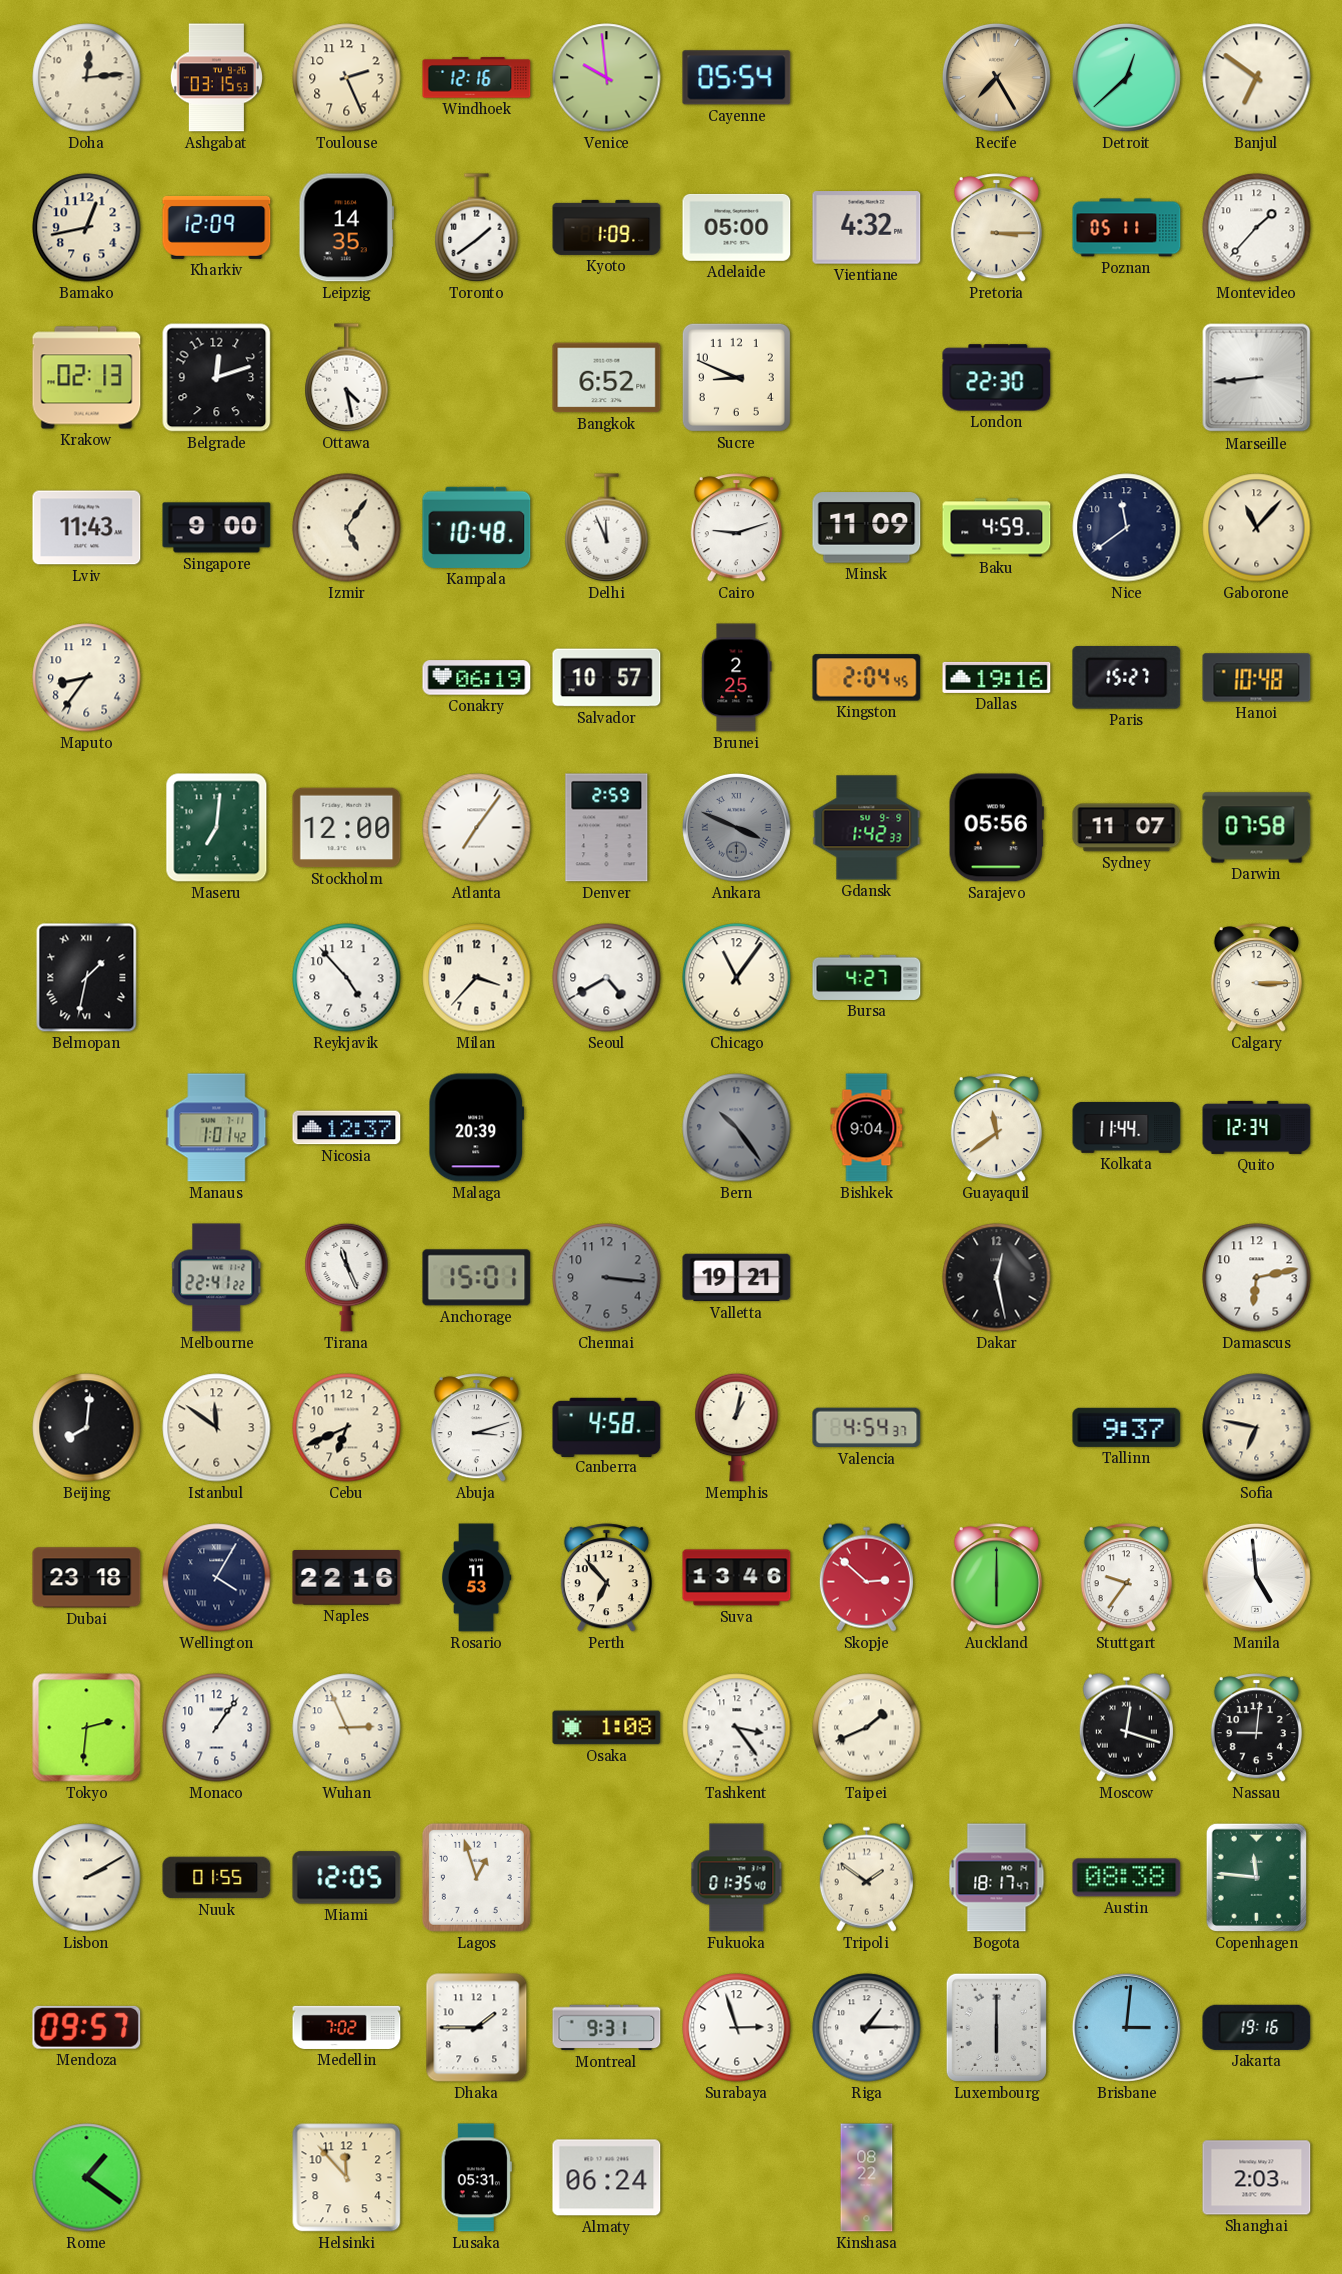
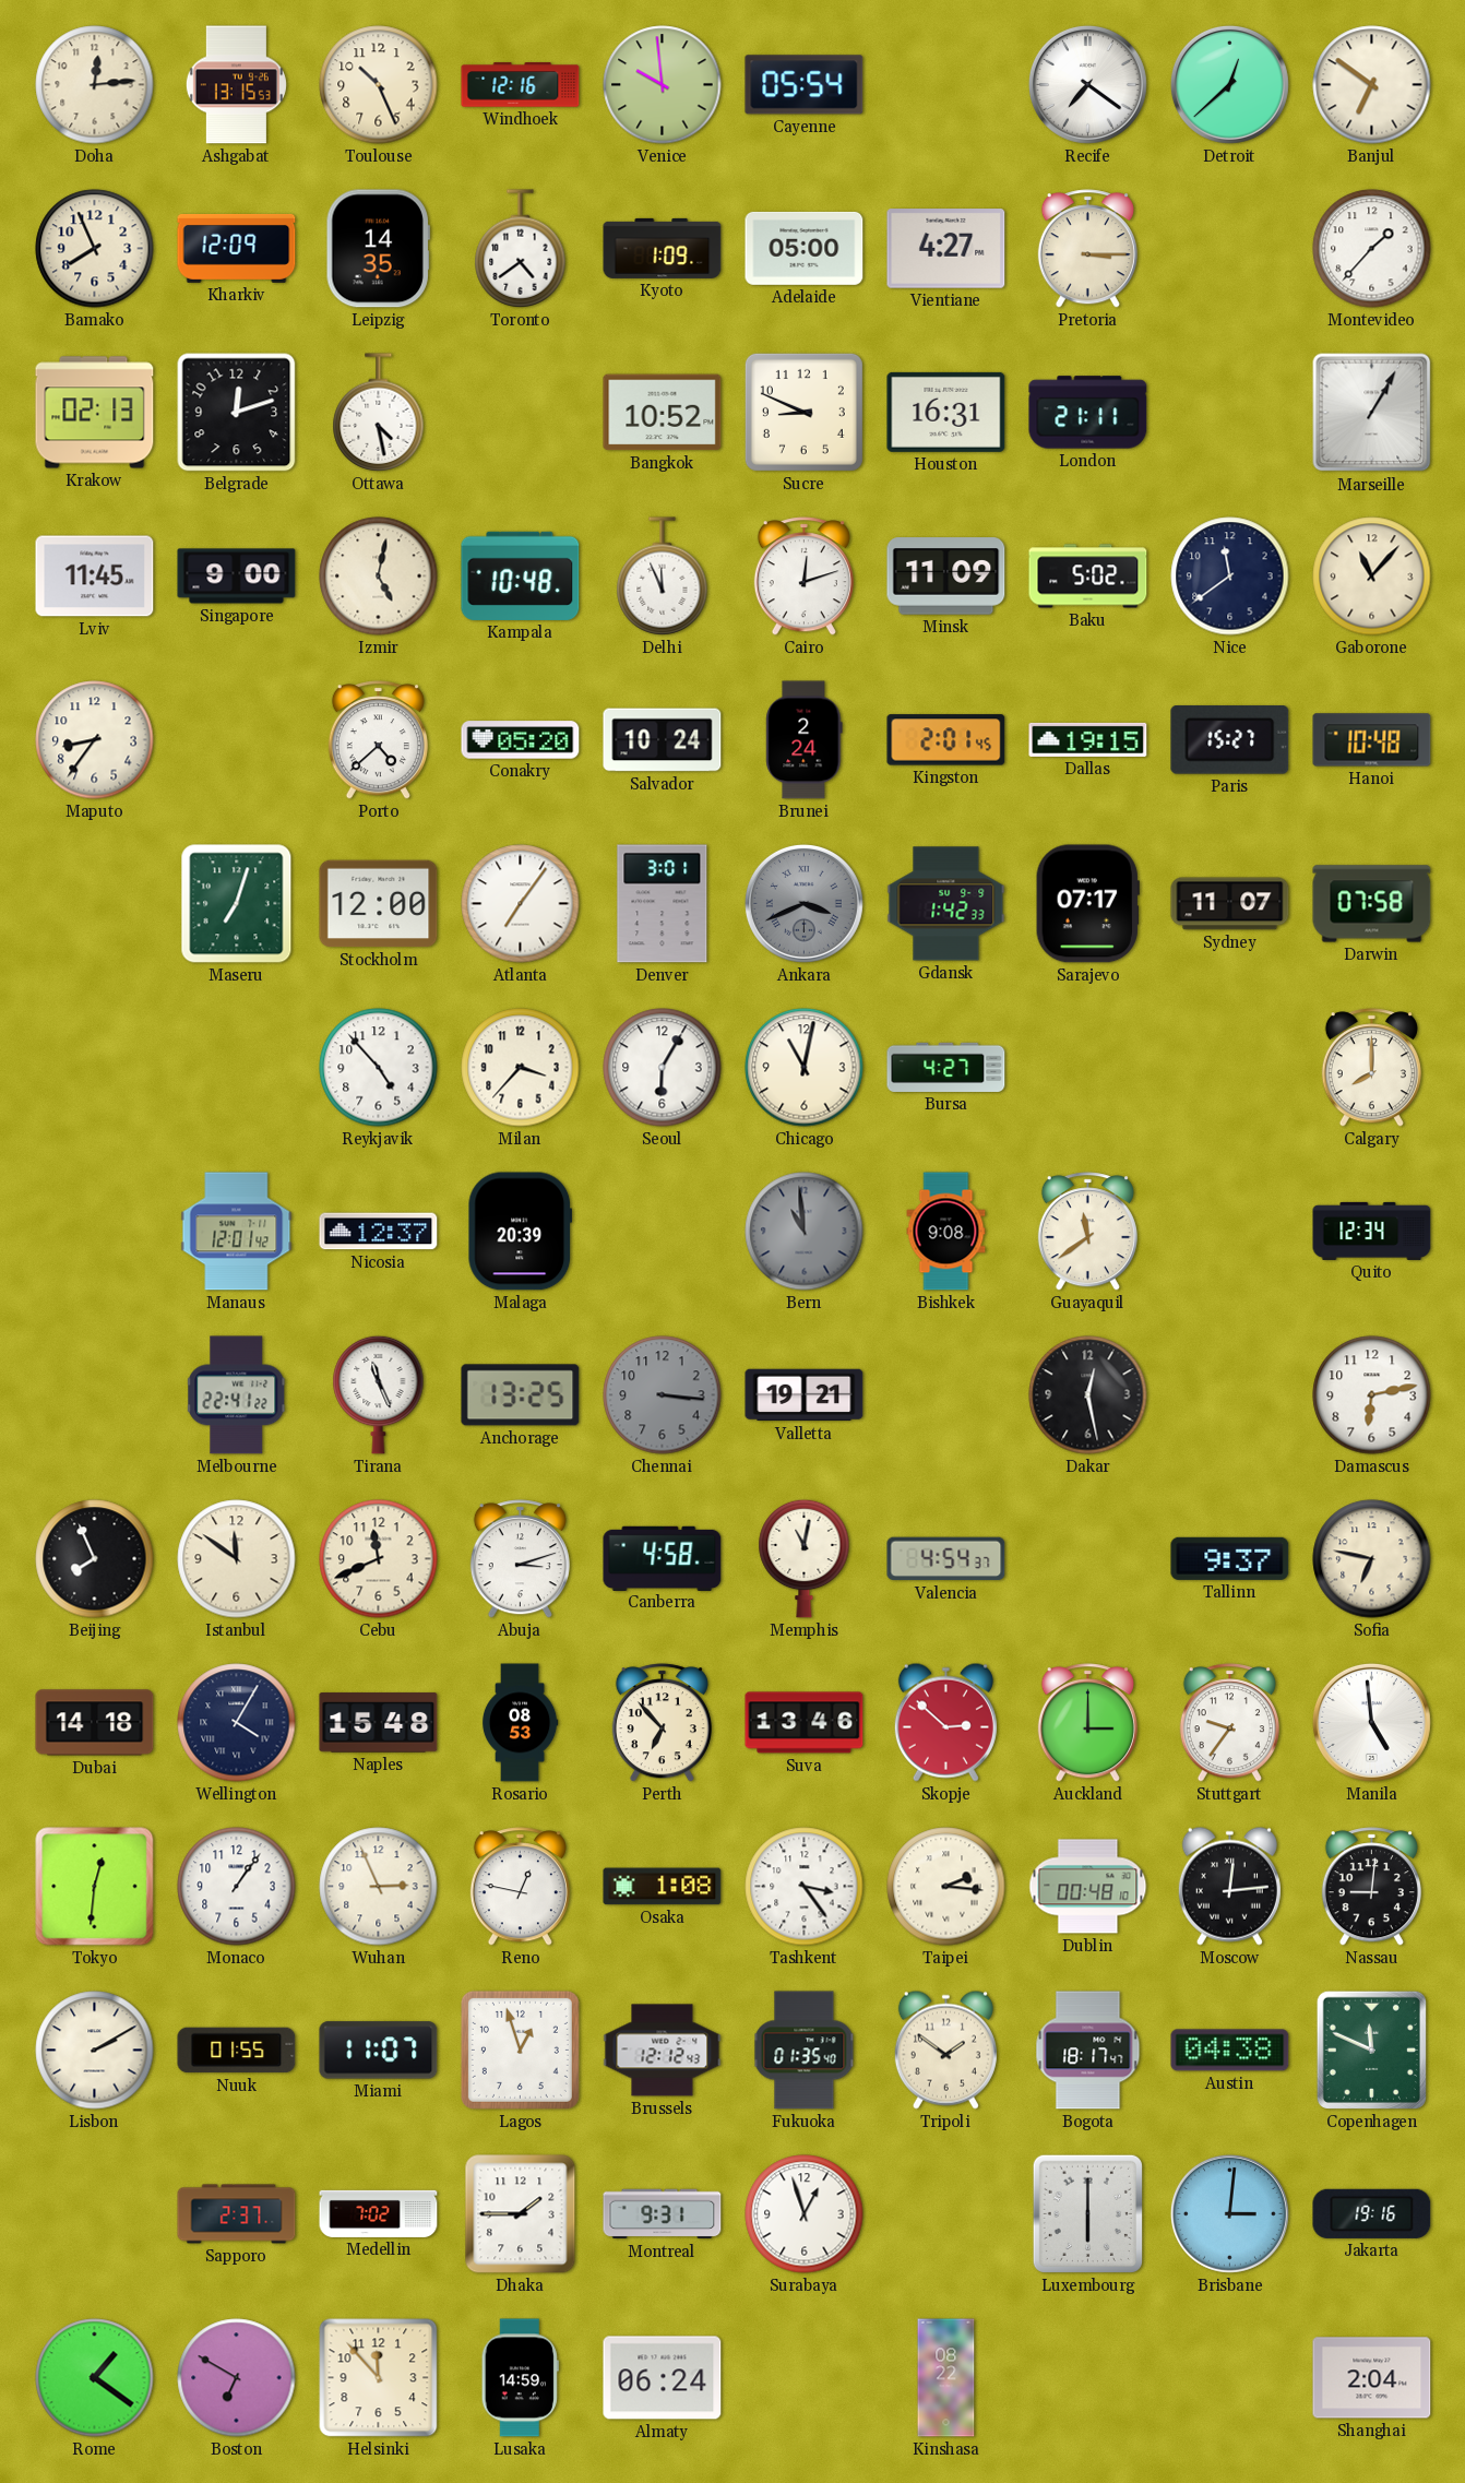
Ashgabat: 03:15 -> 13:15
Toulouse: 2:26 -> 10:26
Recife: 7:25 -> 7:21
Recife dial: champagne -> white
Bamako: 12:43 -> 7:56
Toronto: 1:39 -> 4:39
Vientiane: 4:32 -> 4:27
Poznan: 05:11 -> none
Bangkok: 6:52 -> 10:52
Houston: none -> 16:31
London: 22:30 -> 21:11
Marseille: 8:44 -> 1:05
Lviv: 11:43 -> 11:45
Izmir: 5:06 -> 5:02
Cairo: 9:12 -> 12:12
Baku: 4:59 -> 5:02
Porto: none -> 4:38
Conakry: 06:19 -> 05:20
Salvador: 10:57 -> 10:24
Brunei: 2:25 -> 2:24
Kingston: 2:04 -> 2:01
Dallas: 19:16 -> 19:15
Maseru: 7:01 -> 7:03
Denver: 2:59 -> 3:01
Ankara: 3:49 -> 3:41
Sarajevo: 05:56 -> 07:17
Belmopan: 1:32 -> none
Seoul: 4:40 -> 6:05
Chicago: 11:06 -> 11:02
Calgary: 3:15 -> 8:00
Manaus: 1:01 -> 12:01
Bern: 10:24 -> 10:59
Bishkek: 9:04 -> 9:08
Kolkata: 11:44 -> none
Anchorage: 15:01 -> 13:25
Beijing: 8:01 -> 7:56
Cebu: 6:41 -> 11:41
Memphis: 1:02 -> 11:02
Dubai: 23:18 -> 14:18
Naples: 22:16 -> 15:48
Rosario: 11:53 -> 08:53
Auckland: 6:00 -> 3:00
Tokyo: 2:31 -> 12:31
Reno: none -> 12:47
Taipei: 1:41 -> 2:16
Dublin: none -> 00:48
Moscow: 12:18 -> 12:14
Miami: 12:05 -> 11:07
Brussels: none -> 12:12
Austin: 08:38 -> 04:38
Copenhagen: 11:46 -> 11:49
Mendoza: 09:57 -> none
Sapporo: none -> 2:37
Surabaya: 2:57 -> 12:57
Riga: 1:15 -> none
Boston: none -> 6:50
Lusaka: 05:31 -> 14:59
Shanghai: 2:03 -> 2:04
